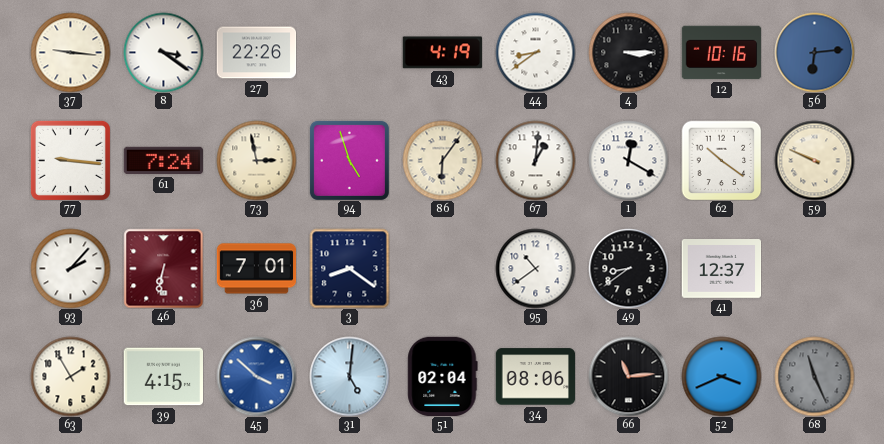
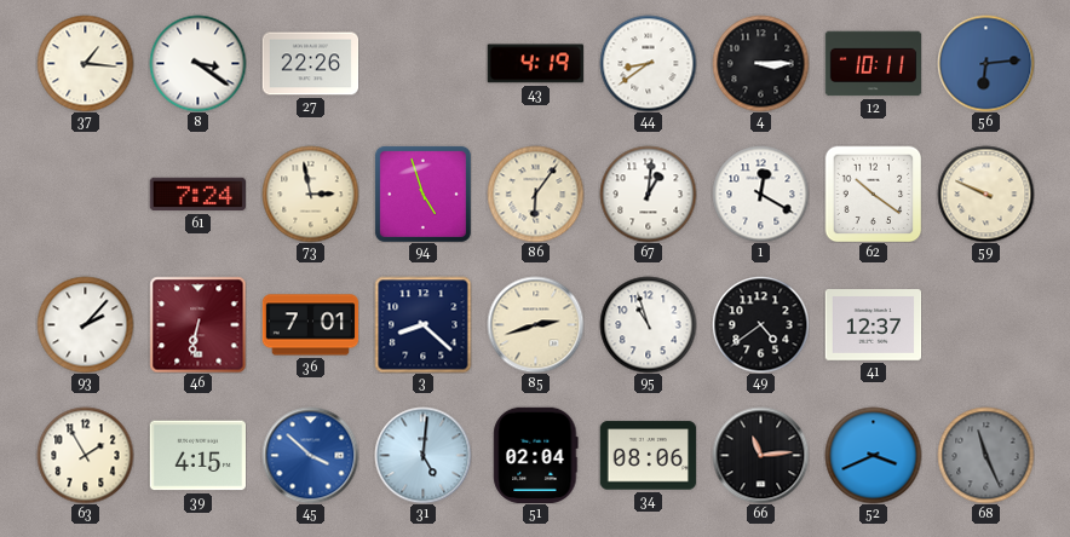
37: 9:16 -> 1:16
12: 10:16 -> 10:11
77: 9:16 -> none
3: 8:21 -> 8:22
85: none -> 2:42
95: 10:39 -> 10:57
49: 8:39 -> 4:39
